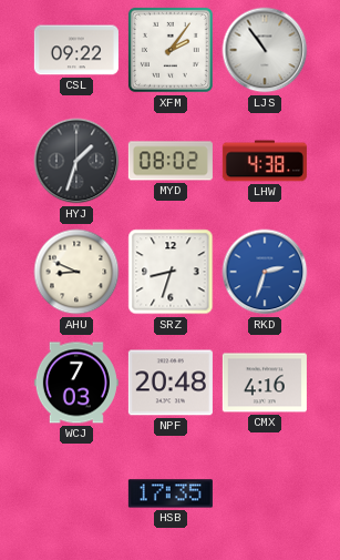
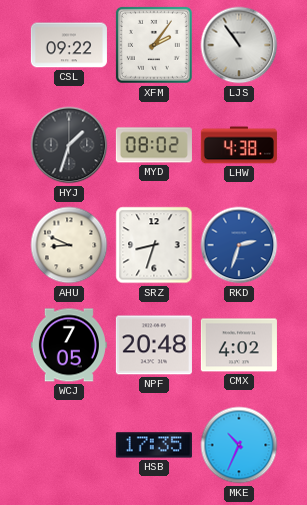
WCJ: 7:03 -> 7:05
CMX: 4:16 -> 4:02
MKE: none -> 10:34
